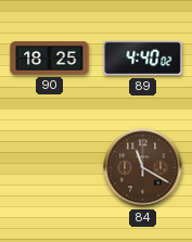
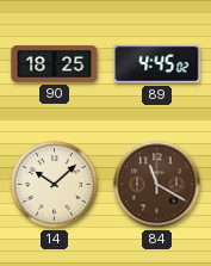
89: 4:40 -> 4:45
14: none -> 10:08
